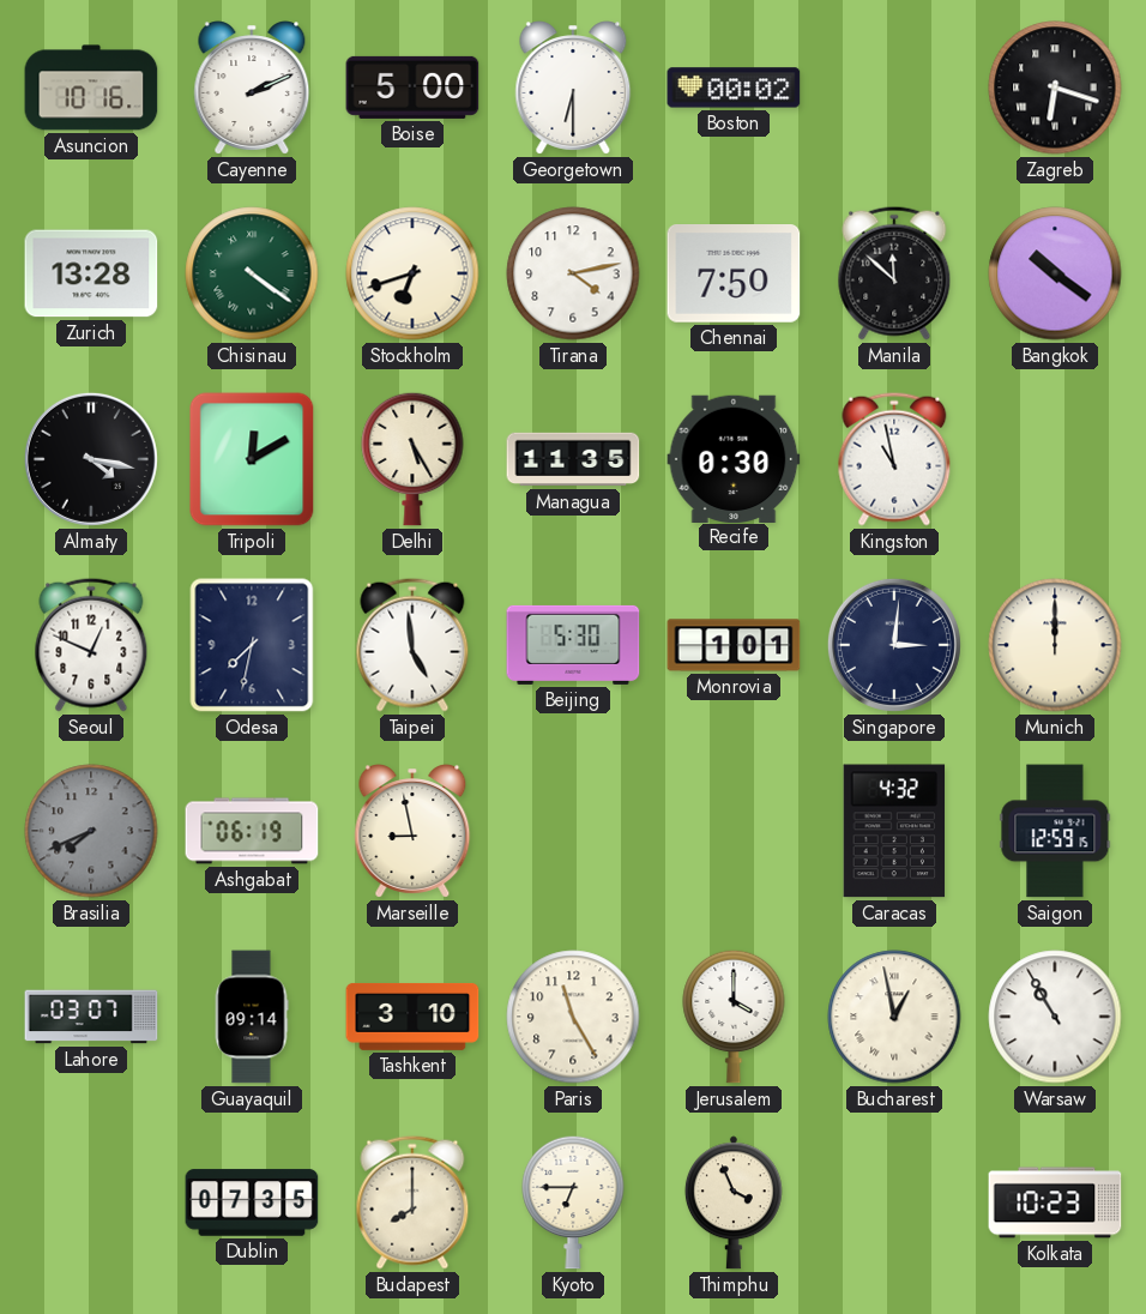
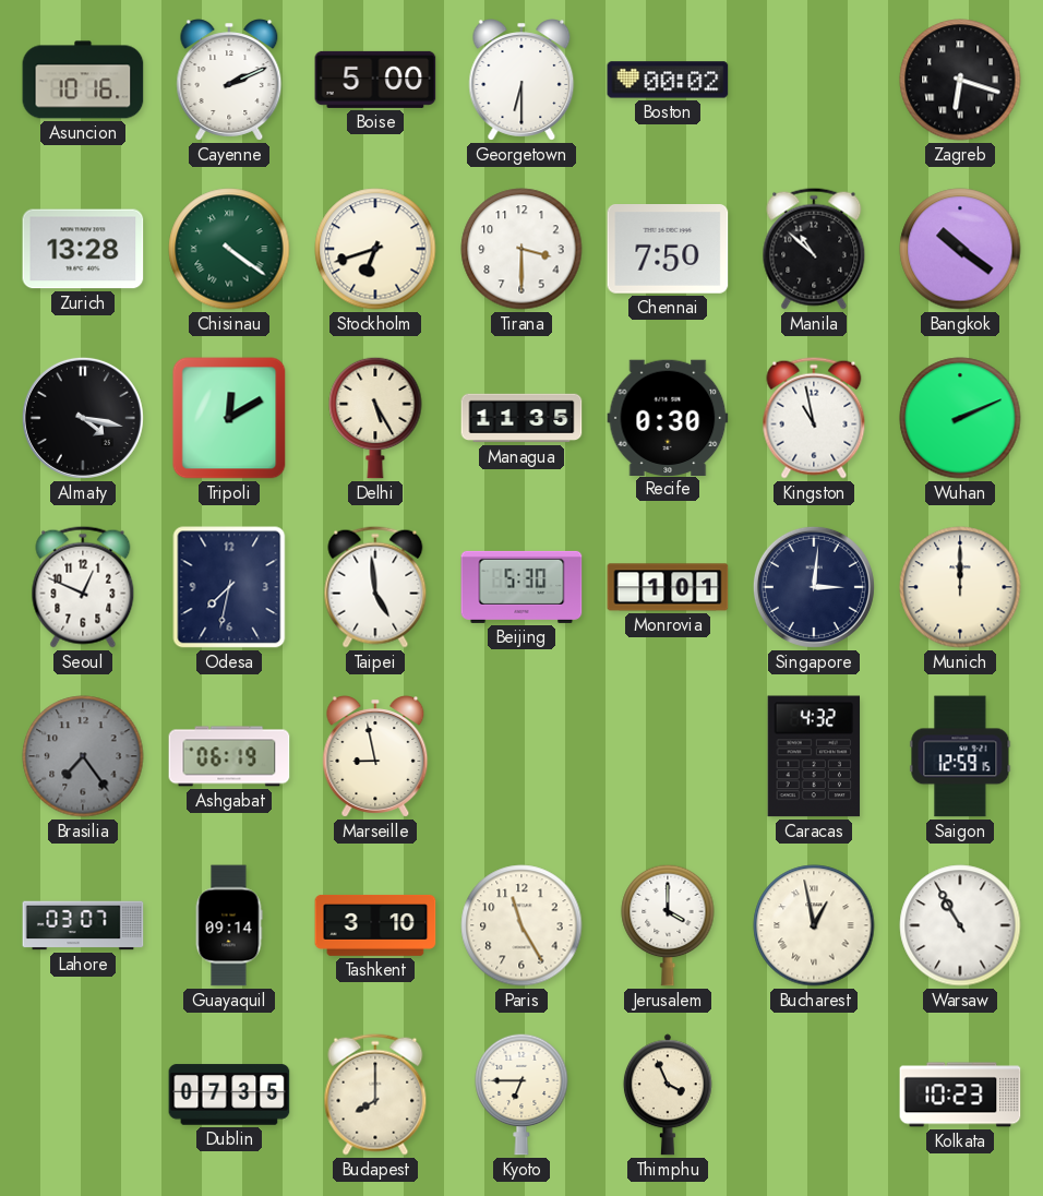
Tirana: 4:13 -> 3:30
Manila: 11:52 -> 10:52
Wuhan: none -> 2:11
Brasilia: 7:41 -> 7:24
